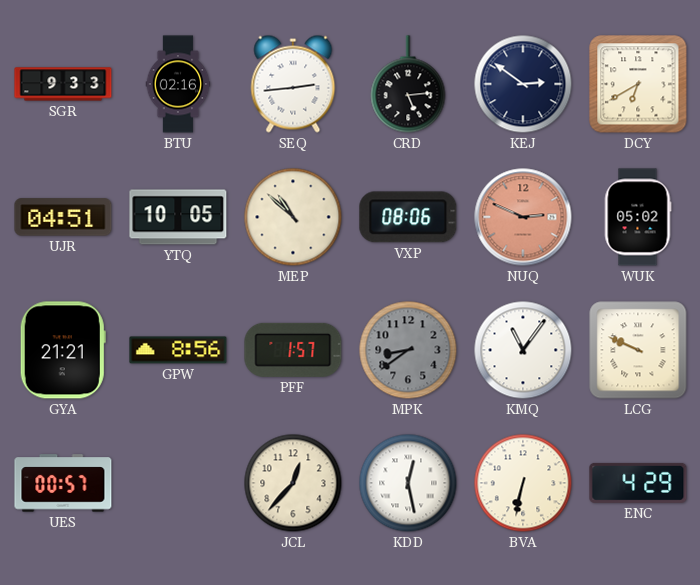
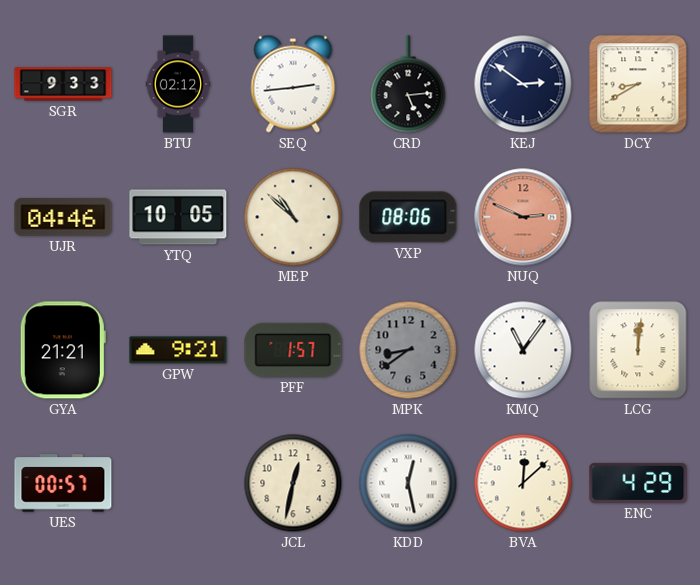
BTU: 02:16 -> 02:12
DCY: 6:40 -> 8:40
UJR: 04:51 -> 04:46
WUK: 05:02 -> none
GPW: 8:56 -> 9:21
LCG: 9:49 -> 12:01
JCL: 12:37 -> 12:32
BVA: 6:32 -> 12:08
